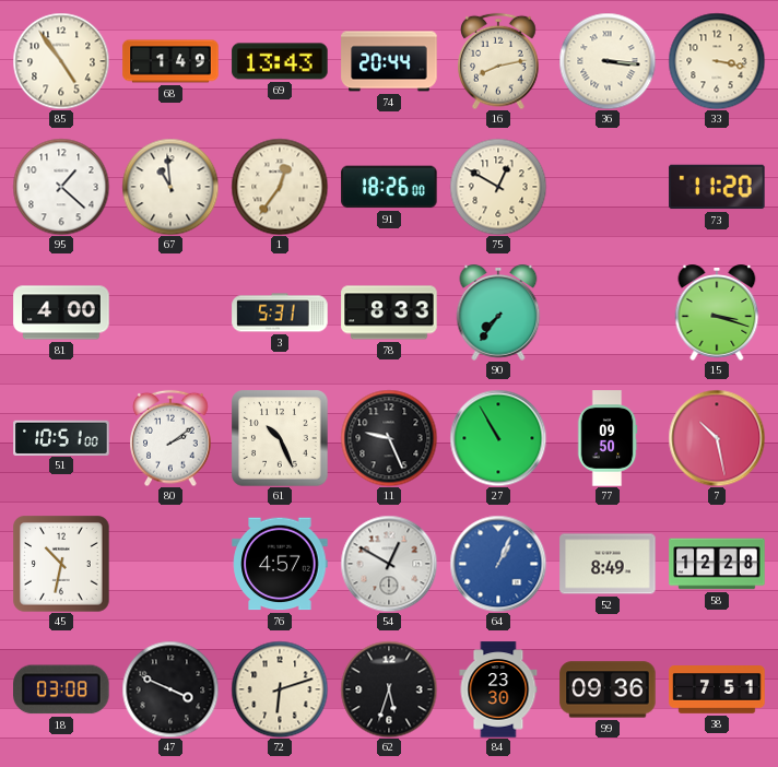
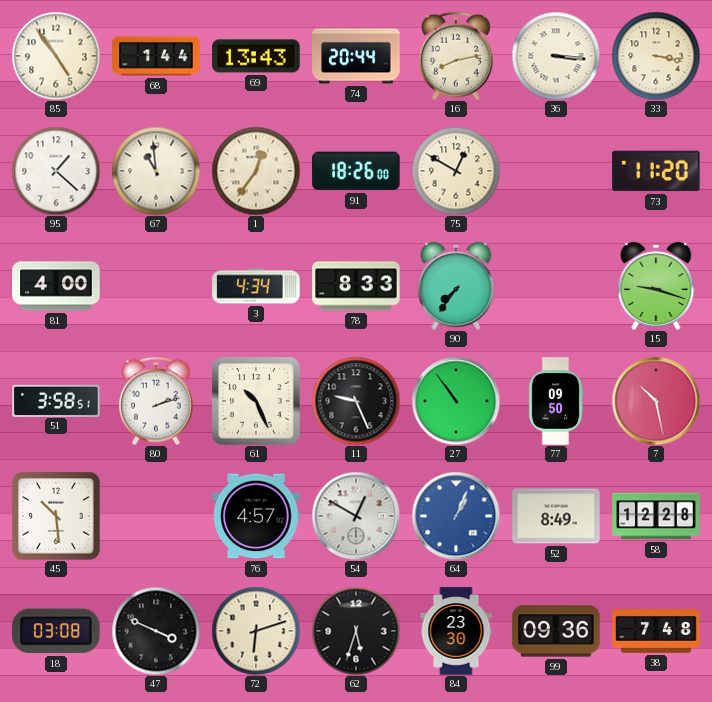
68: 1:49 -> 1:44
3: 5:31 -> 4:34
15: 3:18 -> 9:18
51: 10:51 -> 3:58
80: 2:09 -> 2:12
27: 10:55 -> 10:54
45: 10:32 -> 10:29
38: 7:51 -> 7:48
